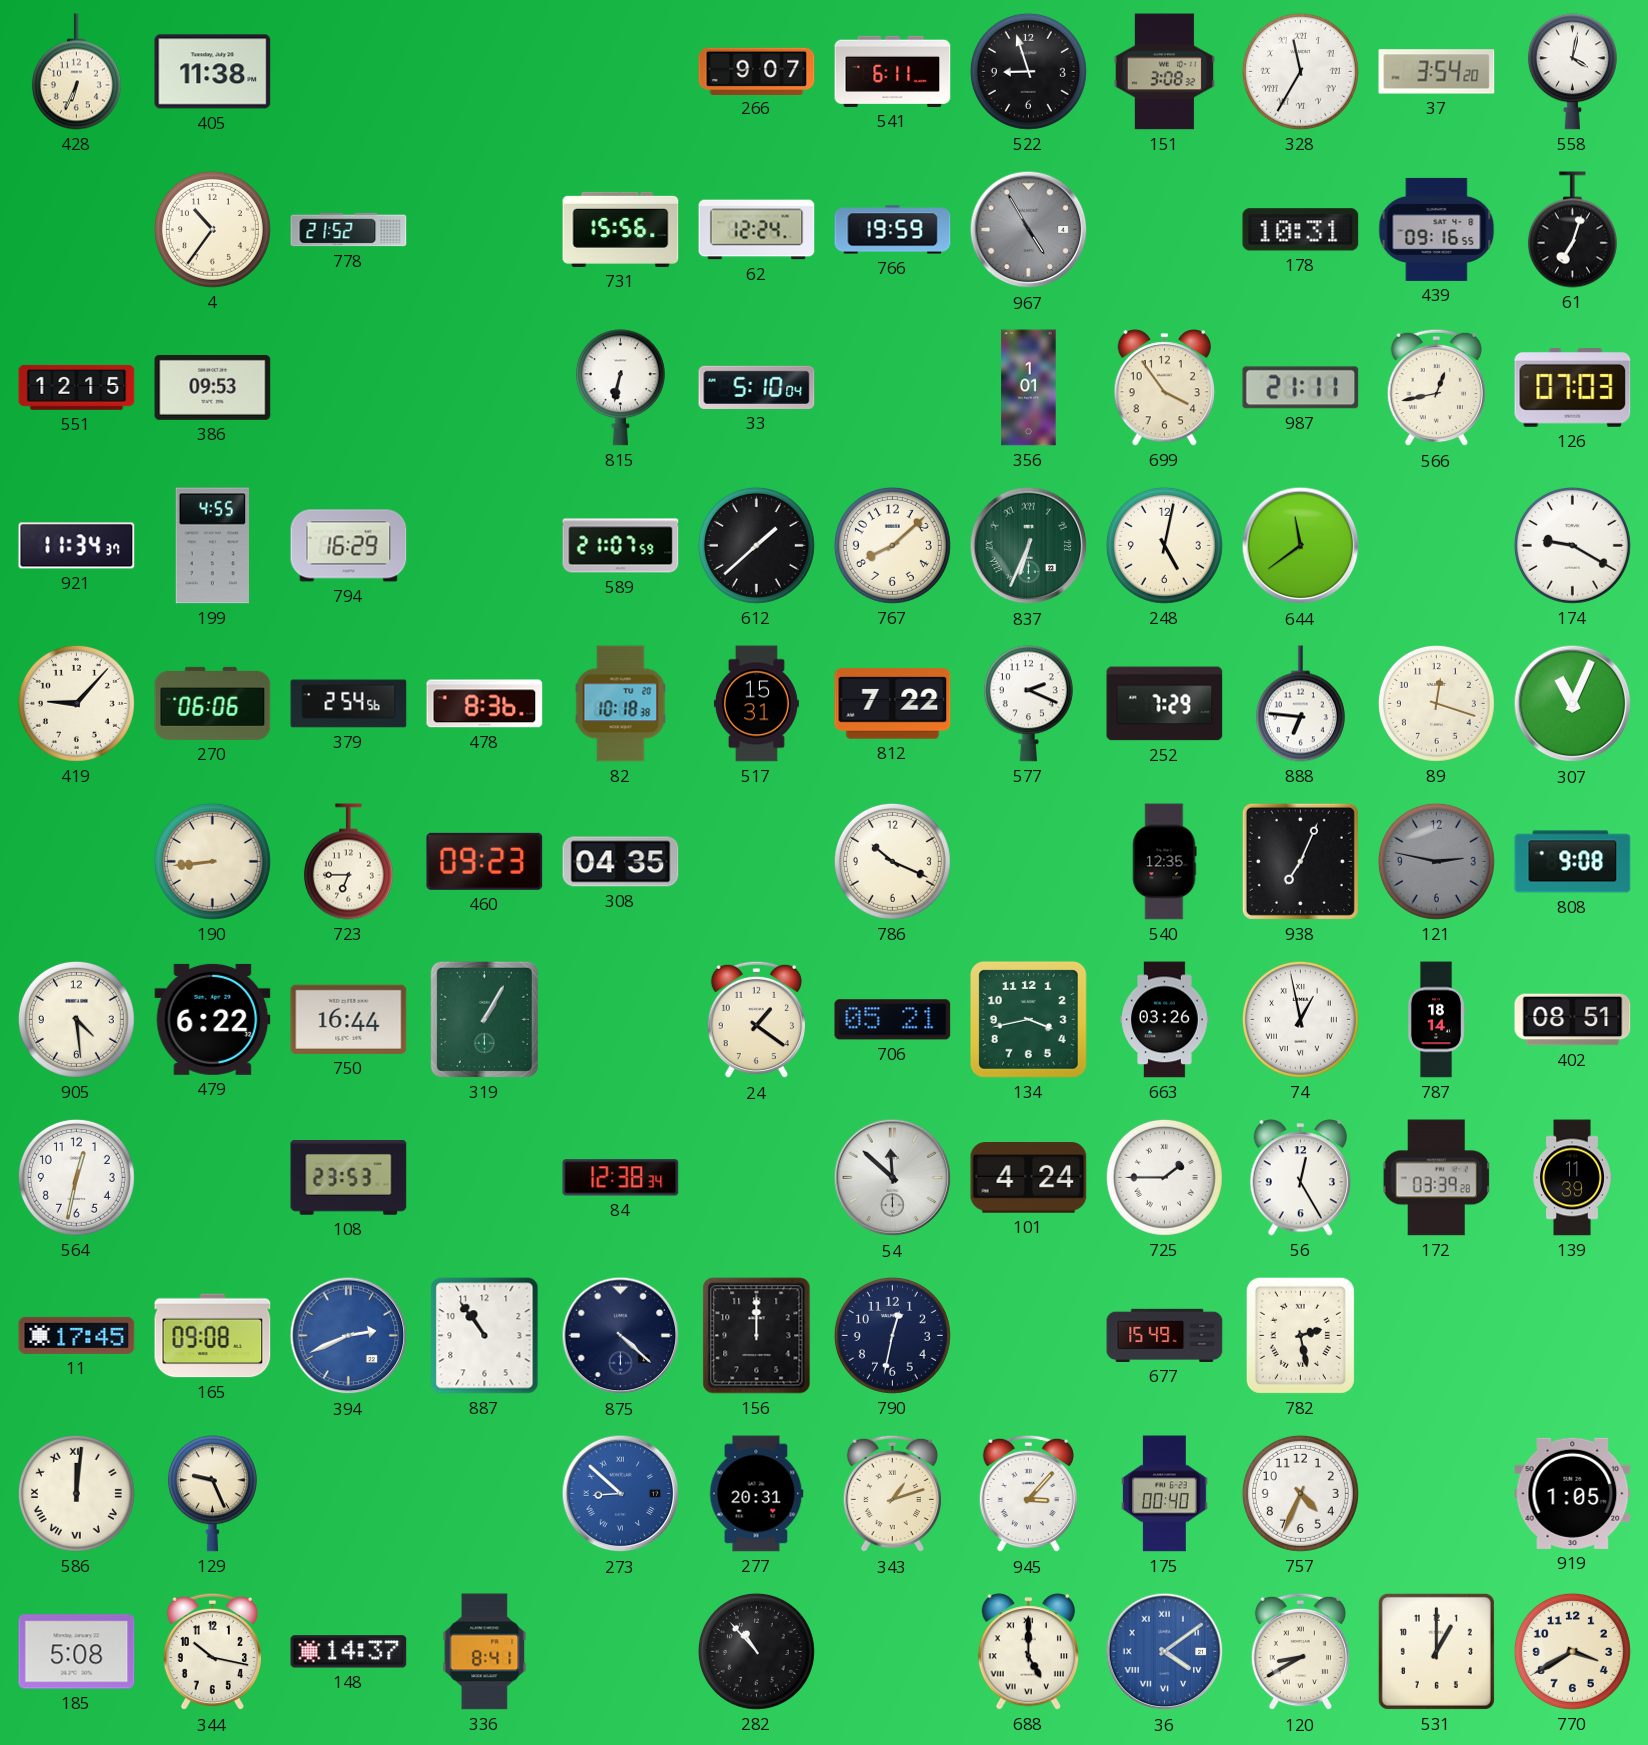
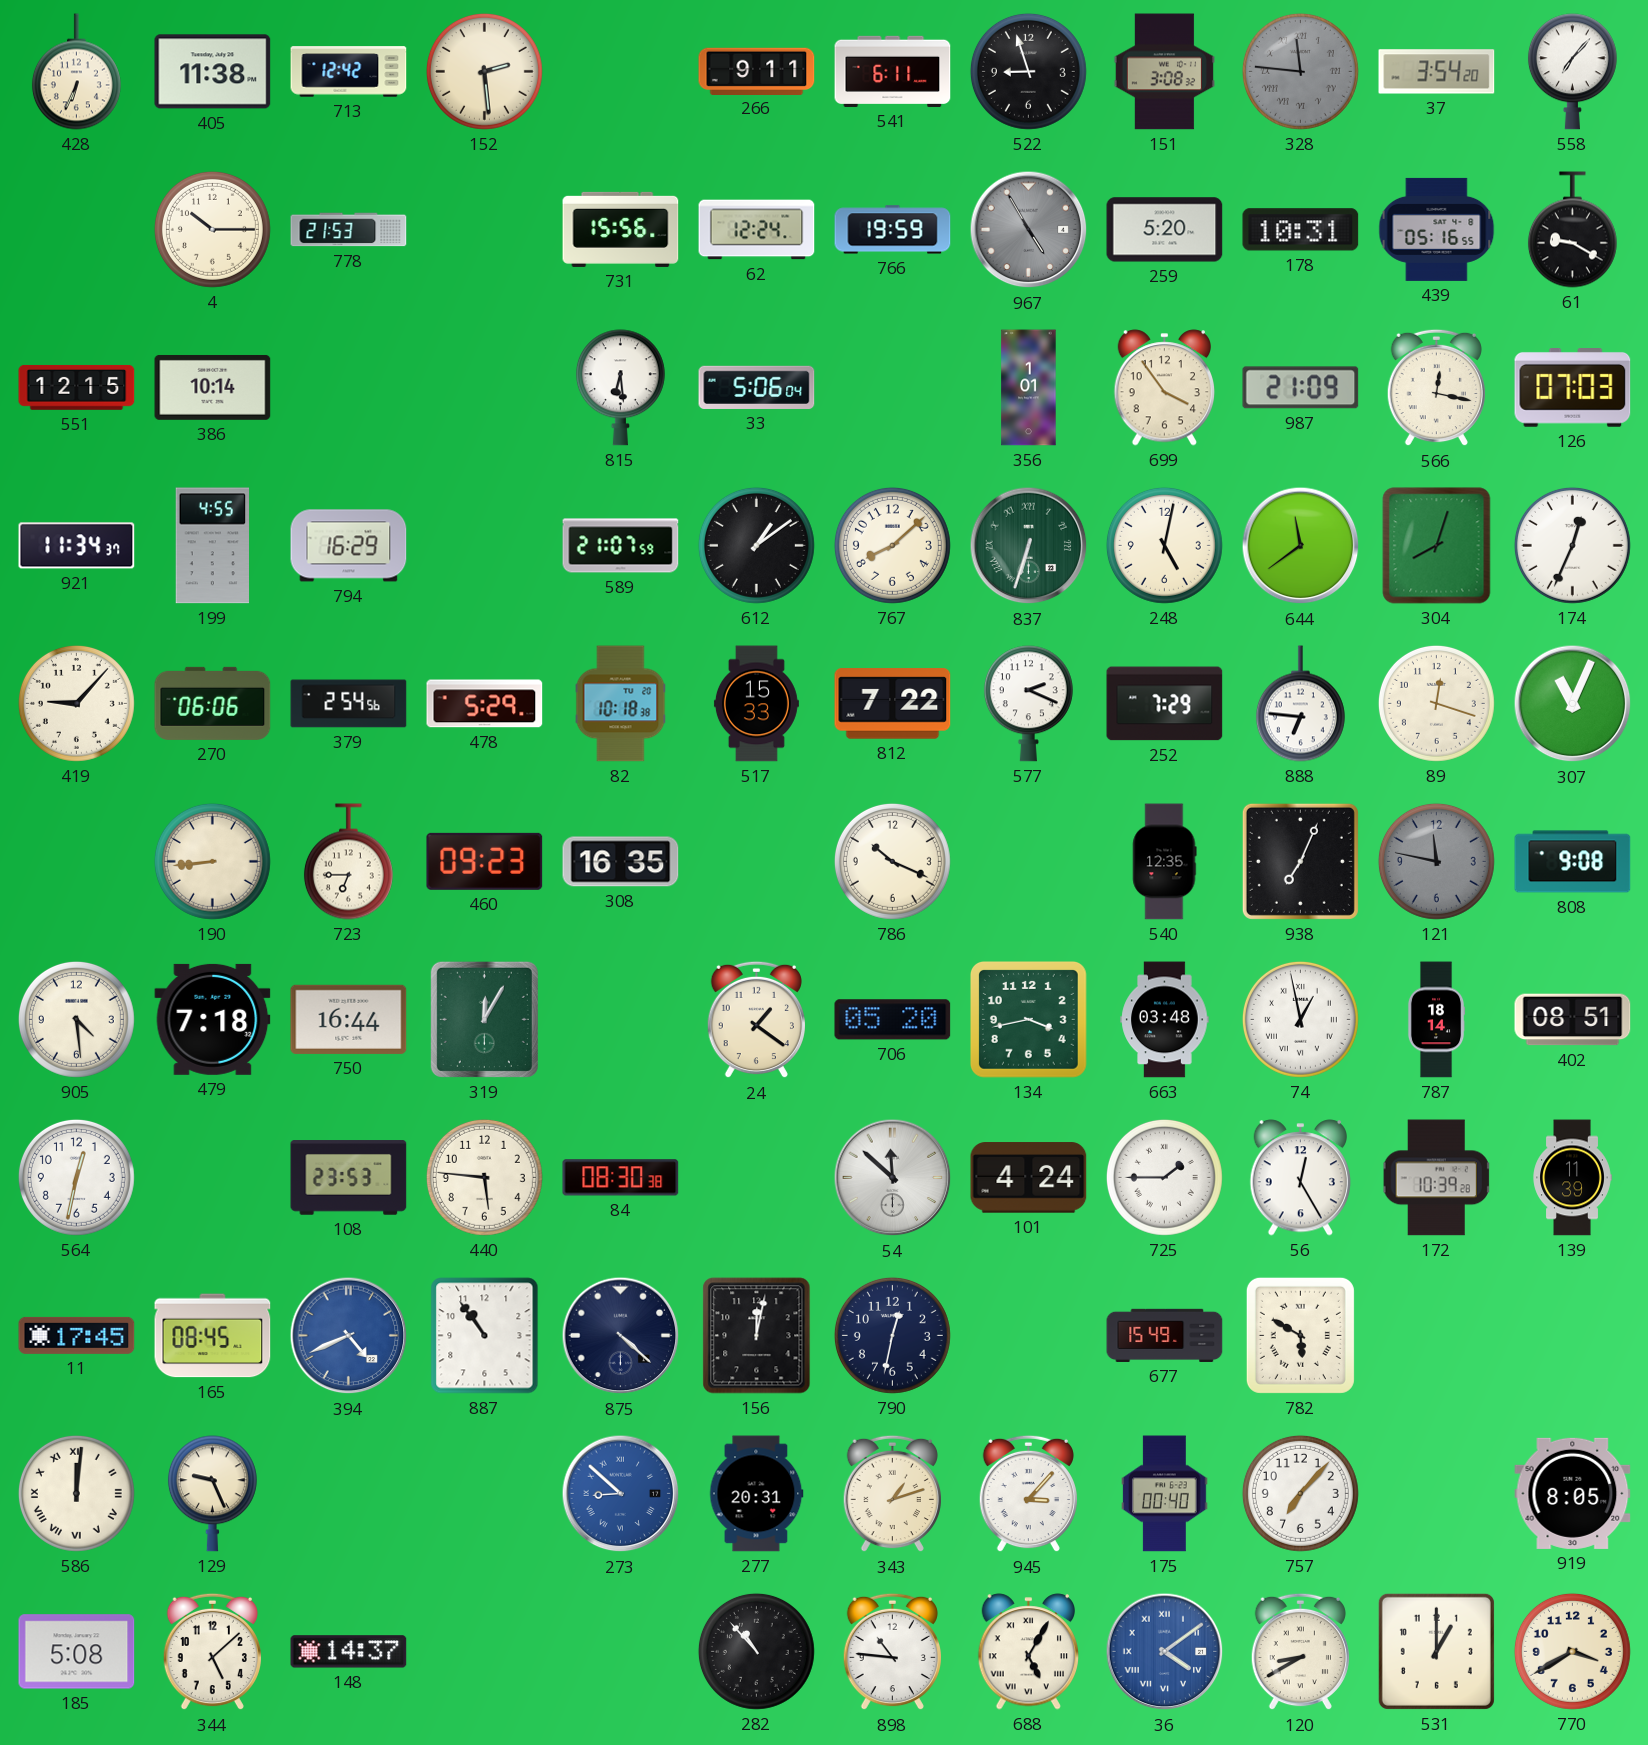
713: none -> 12:42
152: none -> 2:29
266: 9:07 -> 9:11
328: 11:35 -> 11:46
328 dial: white -> grey
558: 4:02 -> 7:07
4: 10:36 -> 10:15
778: 21:52 -> 21:53
259: none -> 5:20
439: 09:16 -> 05:16
61: 7:03 -> 9:20
386: 09:53 -> 10:14
815: 6:32 -> 6:29
33: 5:10 -> 5:06
987: 21:11 -> 21:09
566: 12:43 -> 12:17
612: 1:38 -> 1:09
837: 6:34 -> 6:33
304: none -> 8:03
174: 9:20 -> 12:34
478: 8:36 -> 5:29
517: 15:31 -> 15:33
308: 04:35 -> 16:35
121: 2:47 -> 11:47
479: 6:22 -> 7:18
319: 1:05 -> 12:05
706: 05:21 -> 05:20
663: 03:26 -> 03:48
440: none -> 5:46
84: 12:38 -> 08:30
172: 03:39 -> 10:39
165: 09:08 -> 08:45
394: 2:41 -> 4:41
156: 12:00 -> 12:02
782: 2:28 -> 5:50
757: 4:34 -> 7:07
919: 1:05 -> 8:05
344: 10:17 -> 5:08
336: 8:41 -> none
898: none -> 10:46
688: 5:00 -> 5:05
